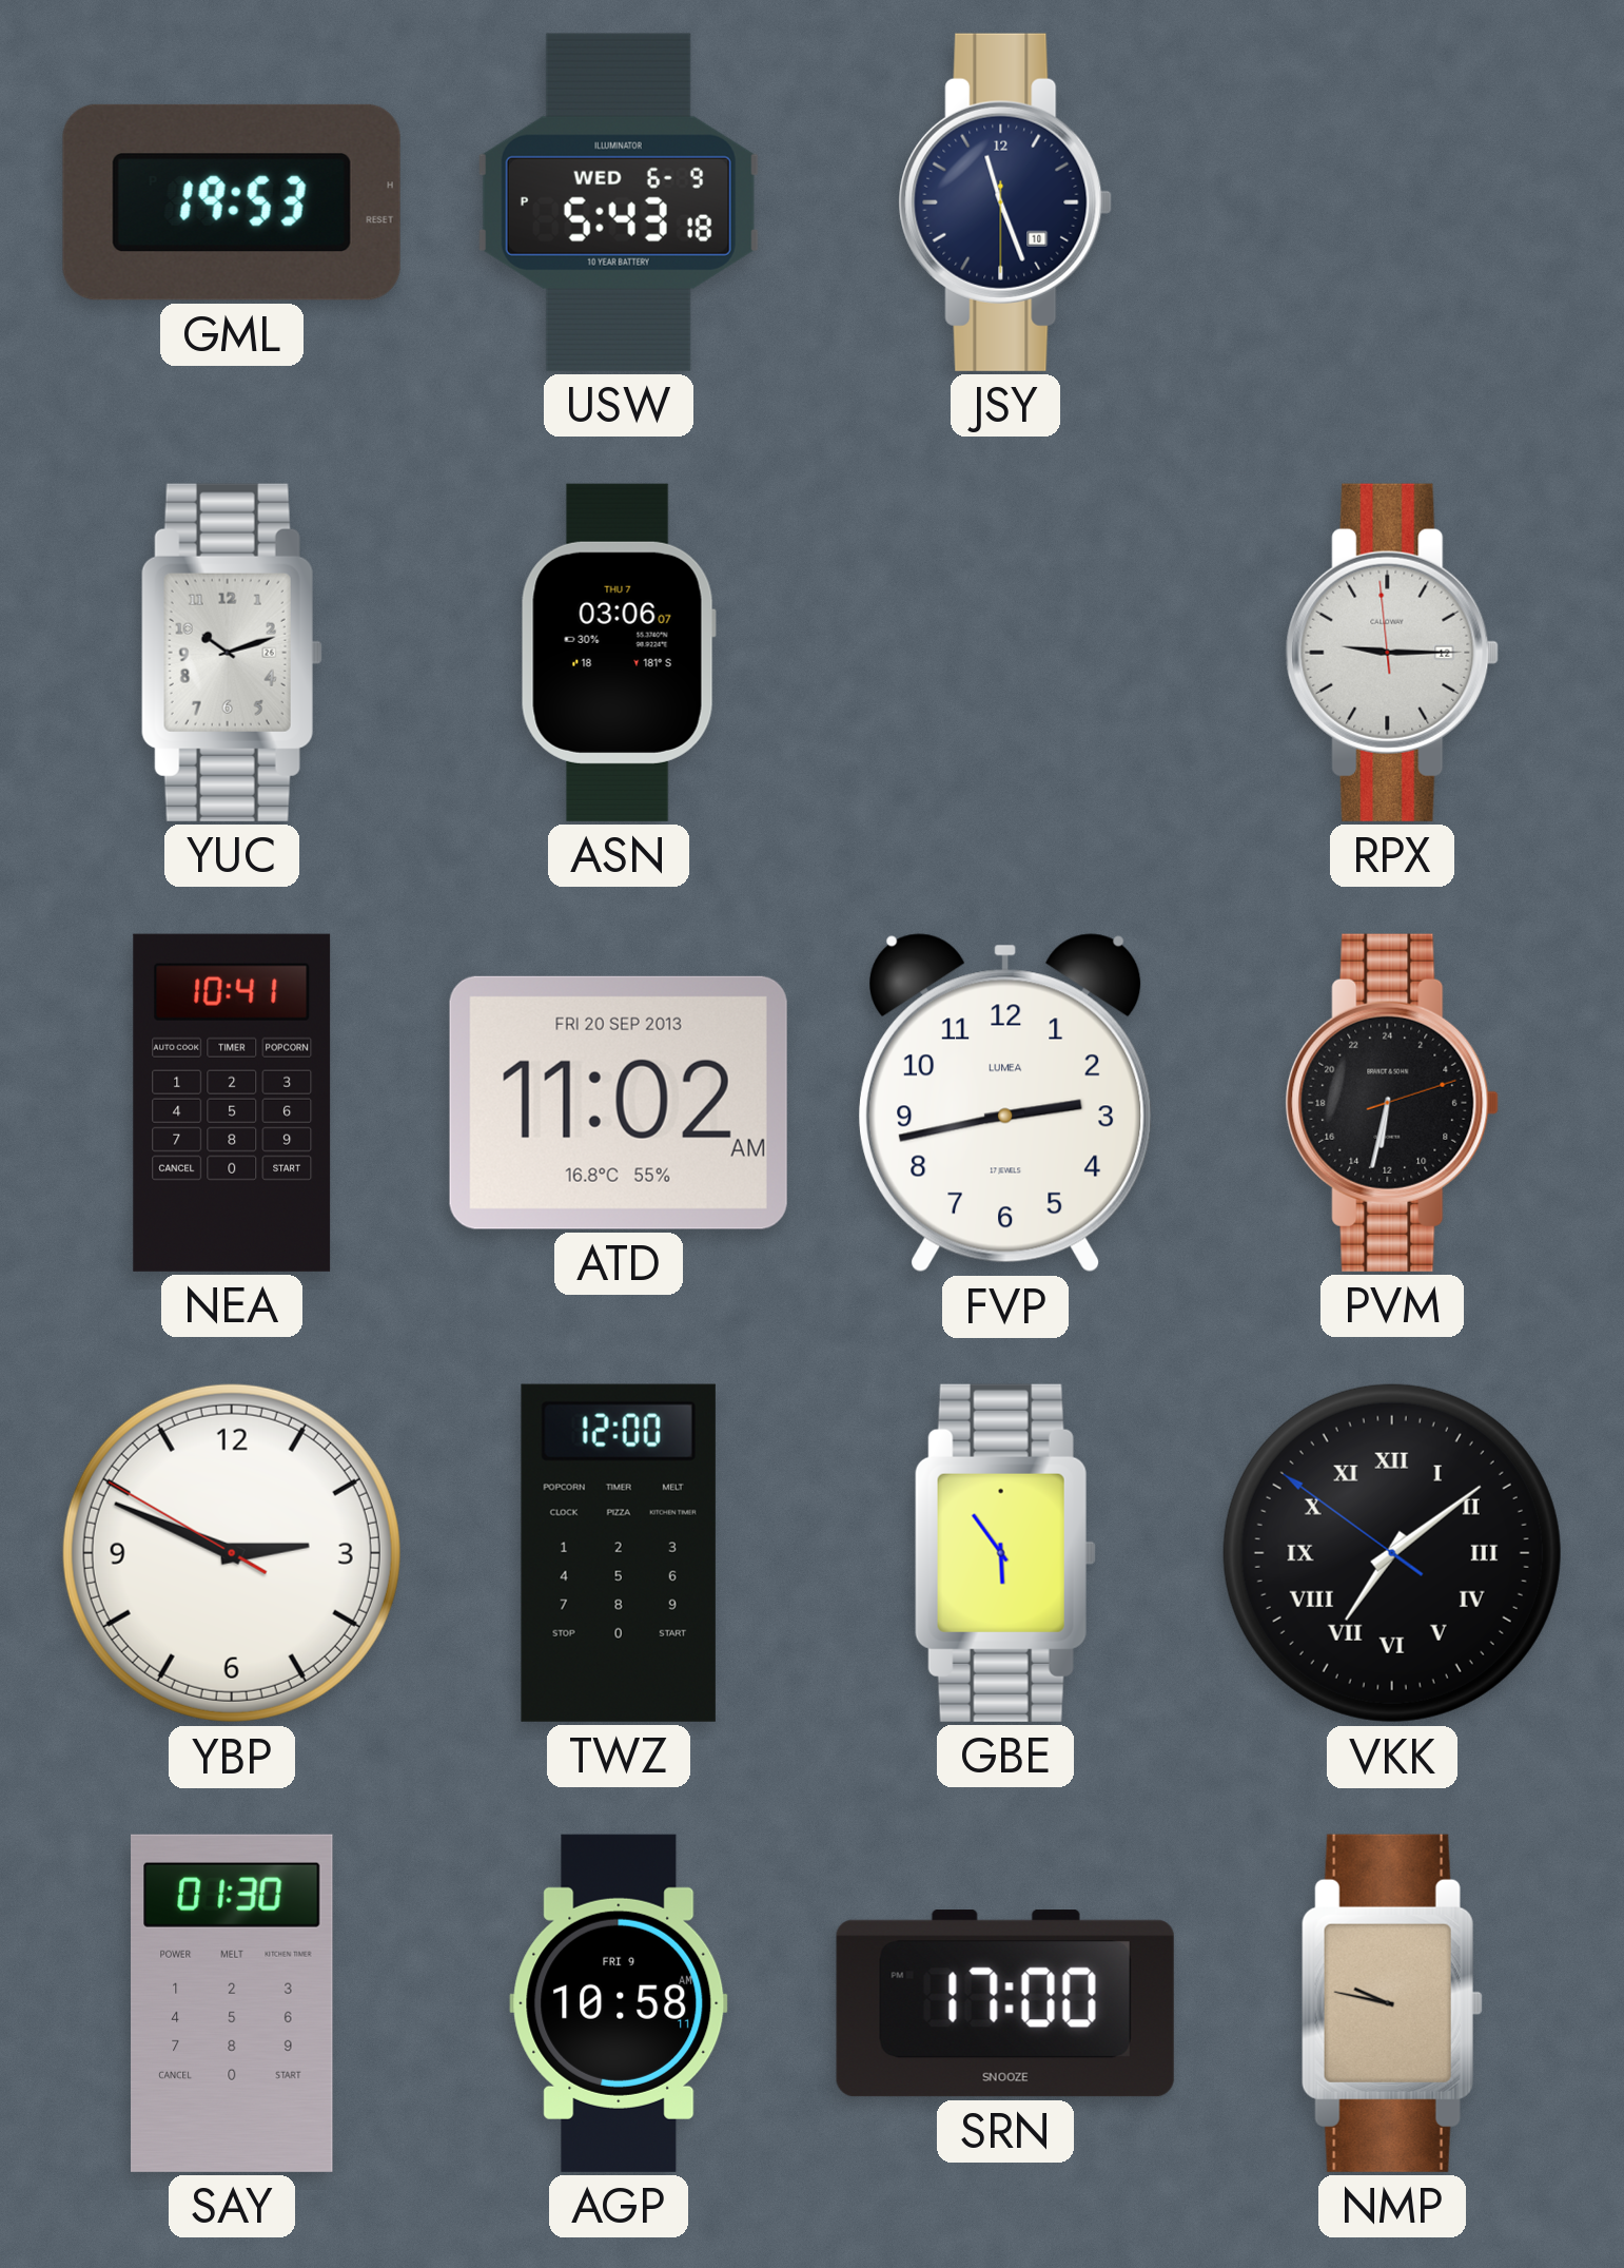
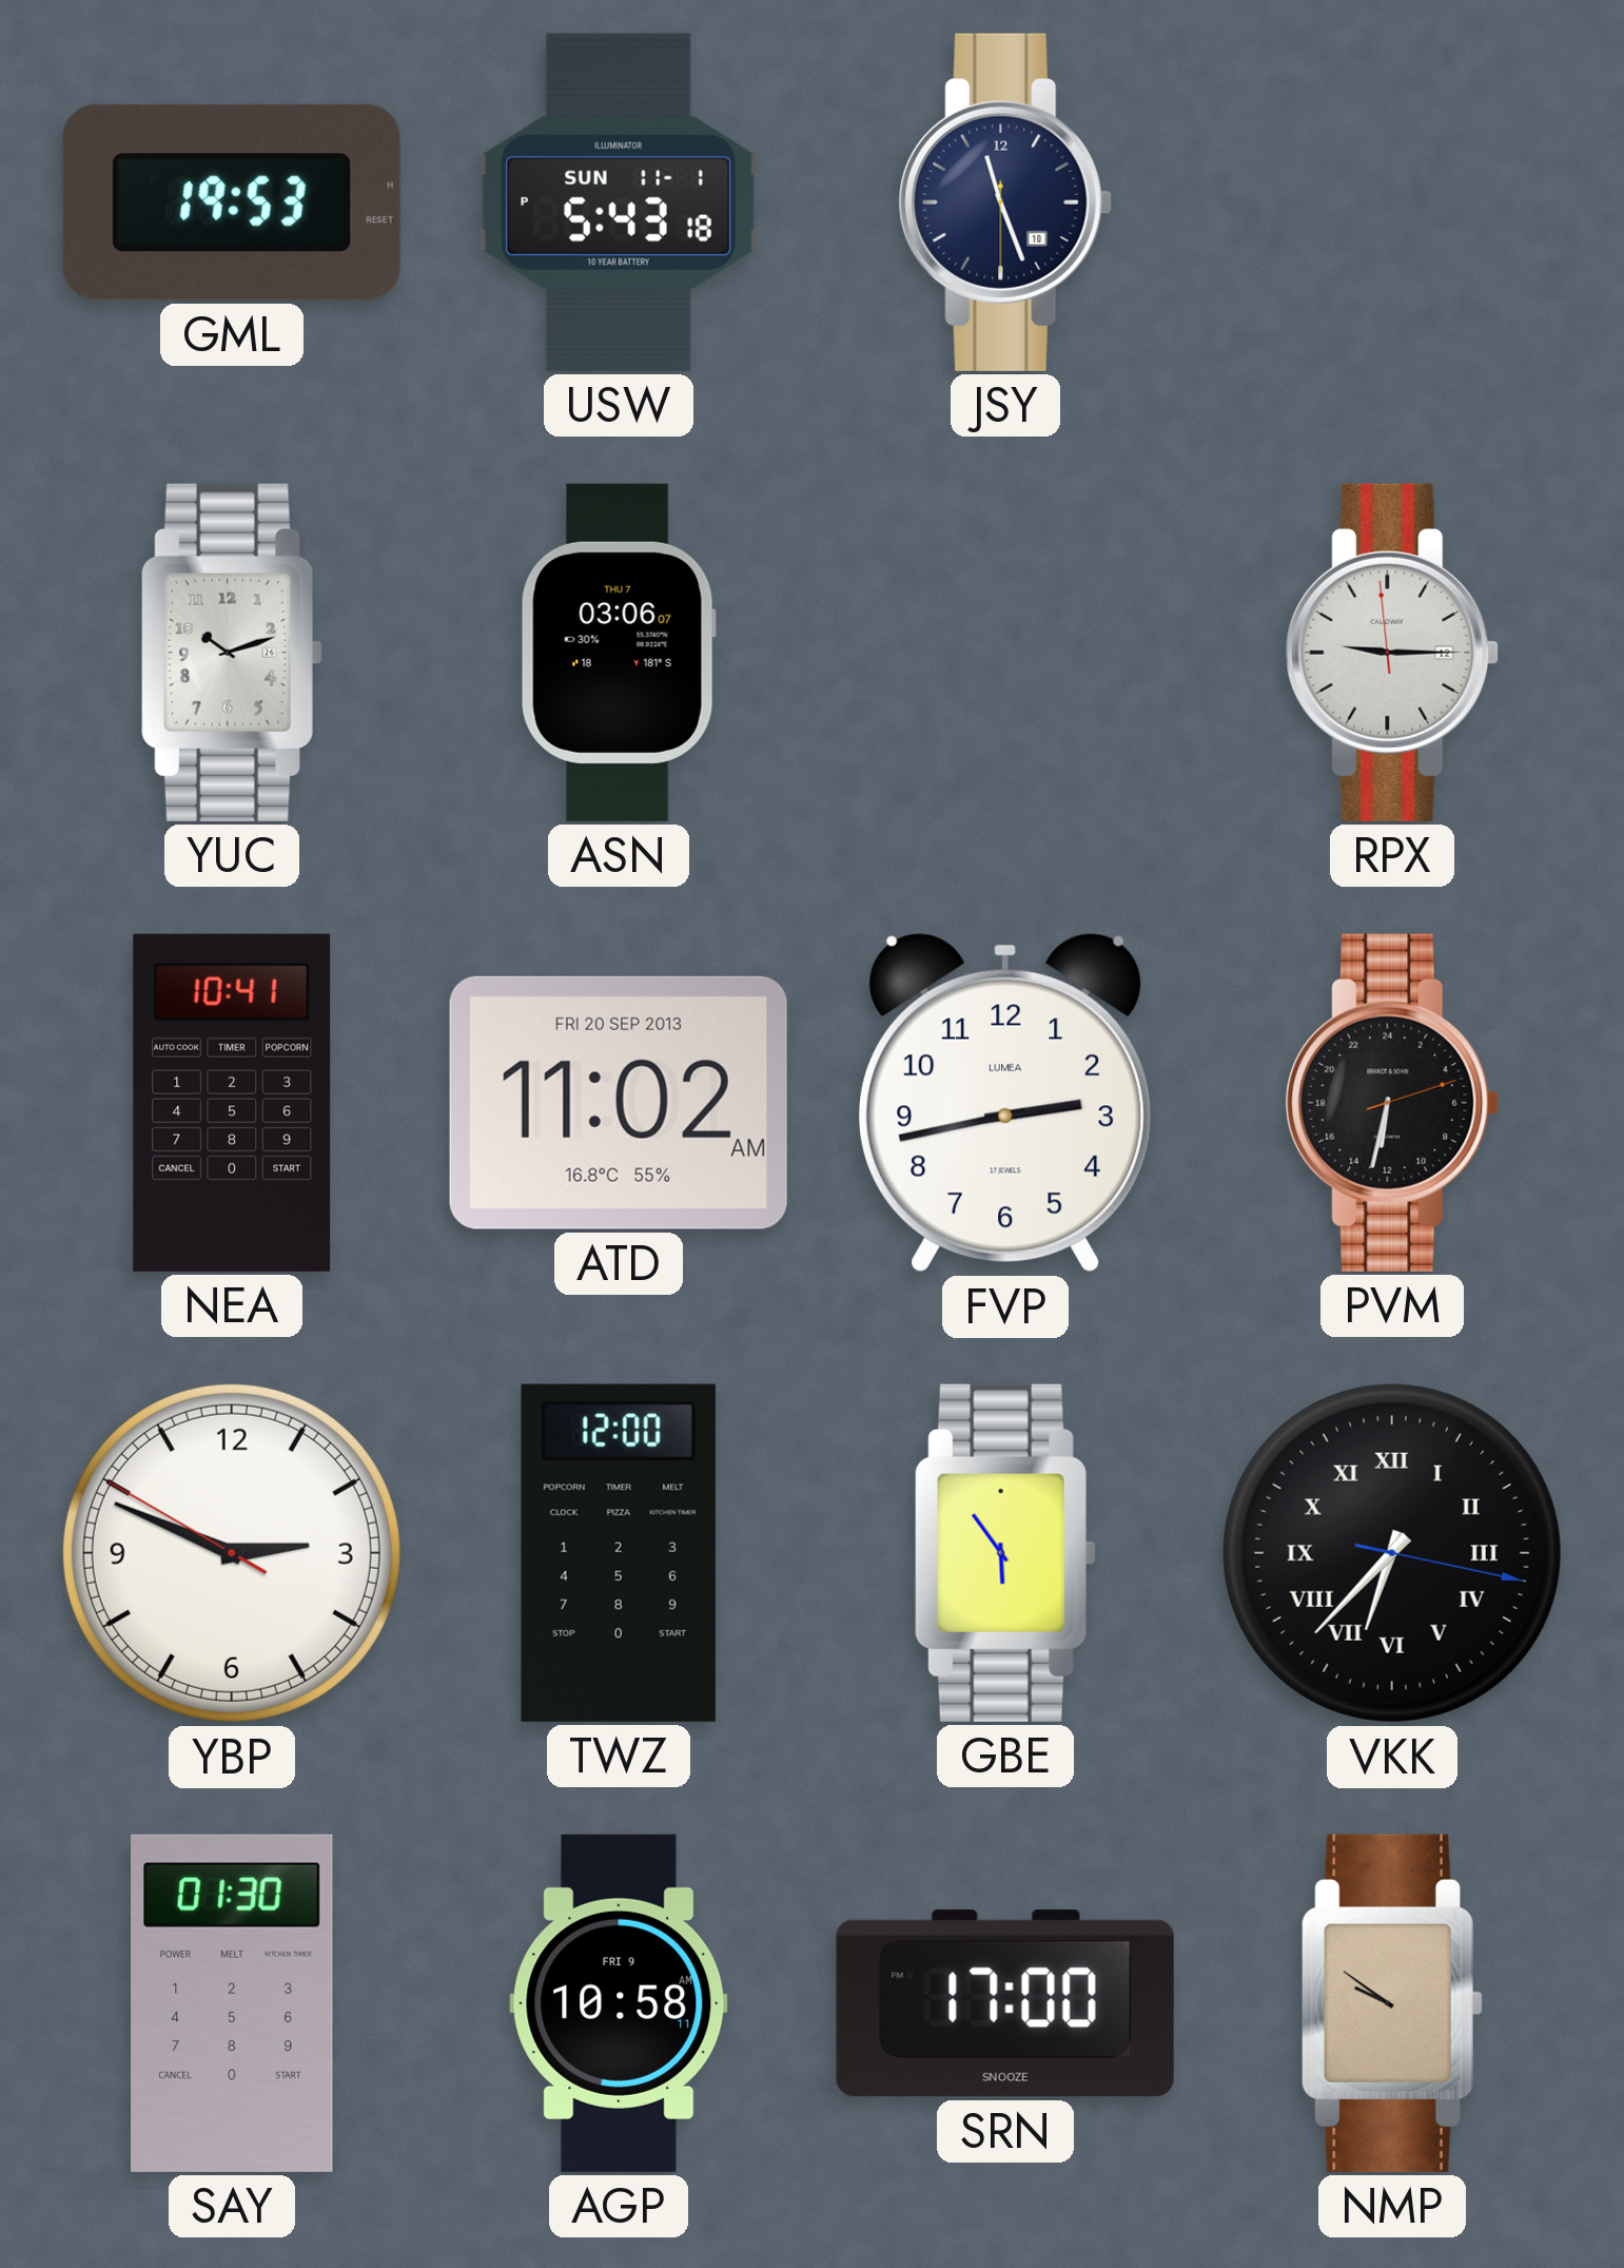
USW date: WED 6-9 -> SUN 11-1
VKK: 7:08 -> 6:37
NMP: 9:47 -> 9:51
